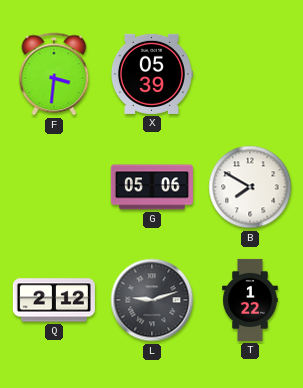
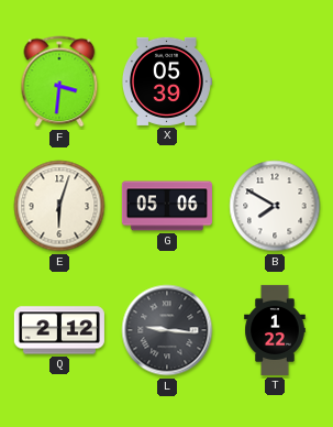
E: none -> 6:03
L: 9:12 -> 9:16
